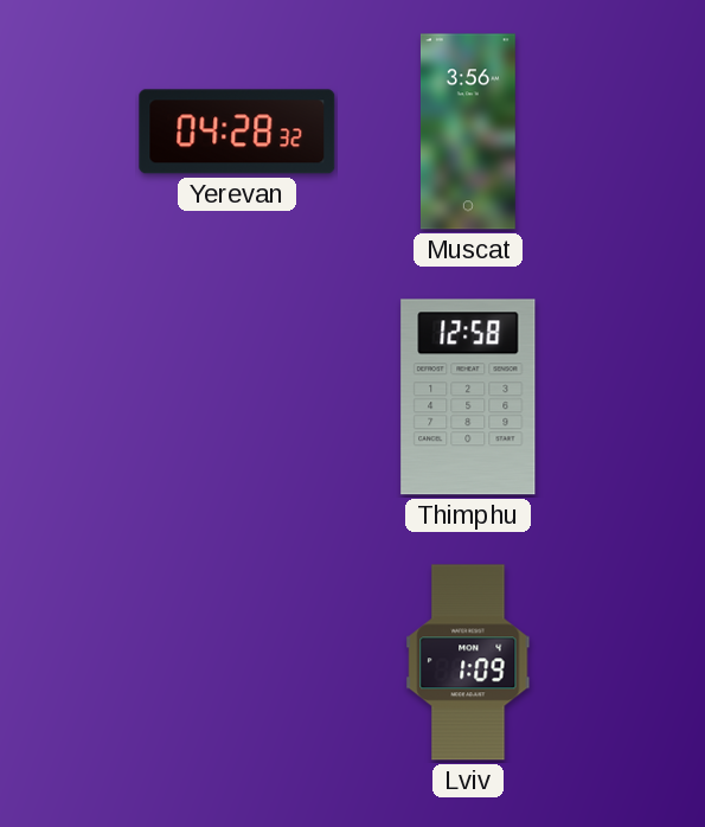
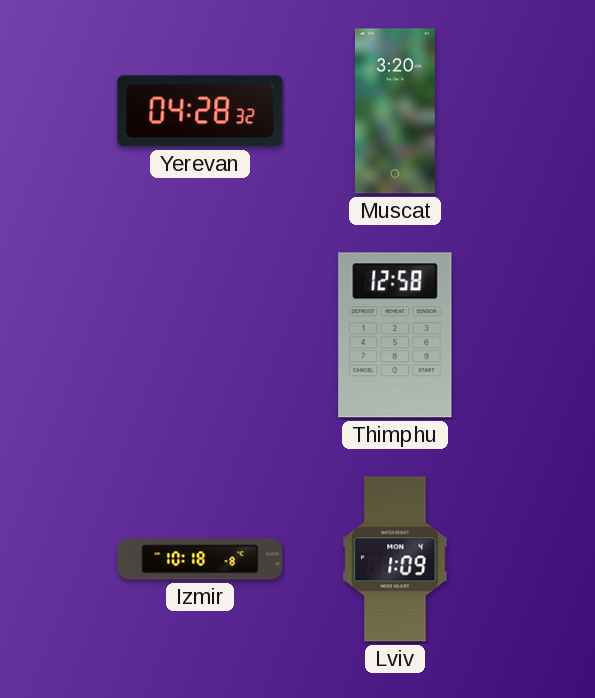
Muscat: 3:56 -> 3:20
Izmir: none -> 10:18
